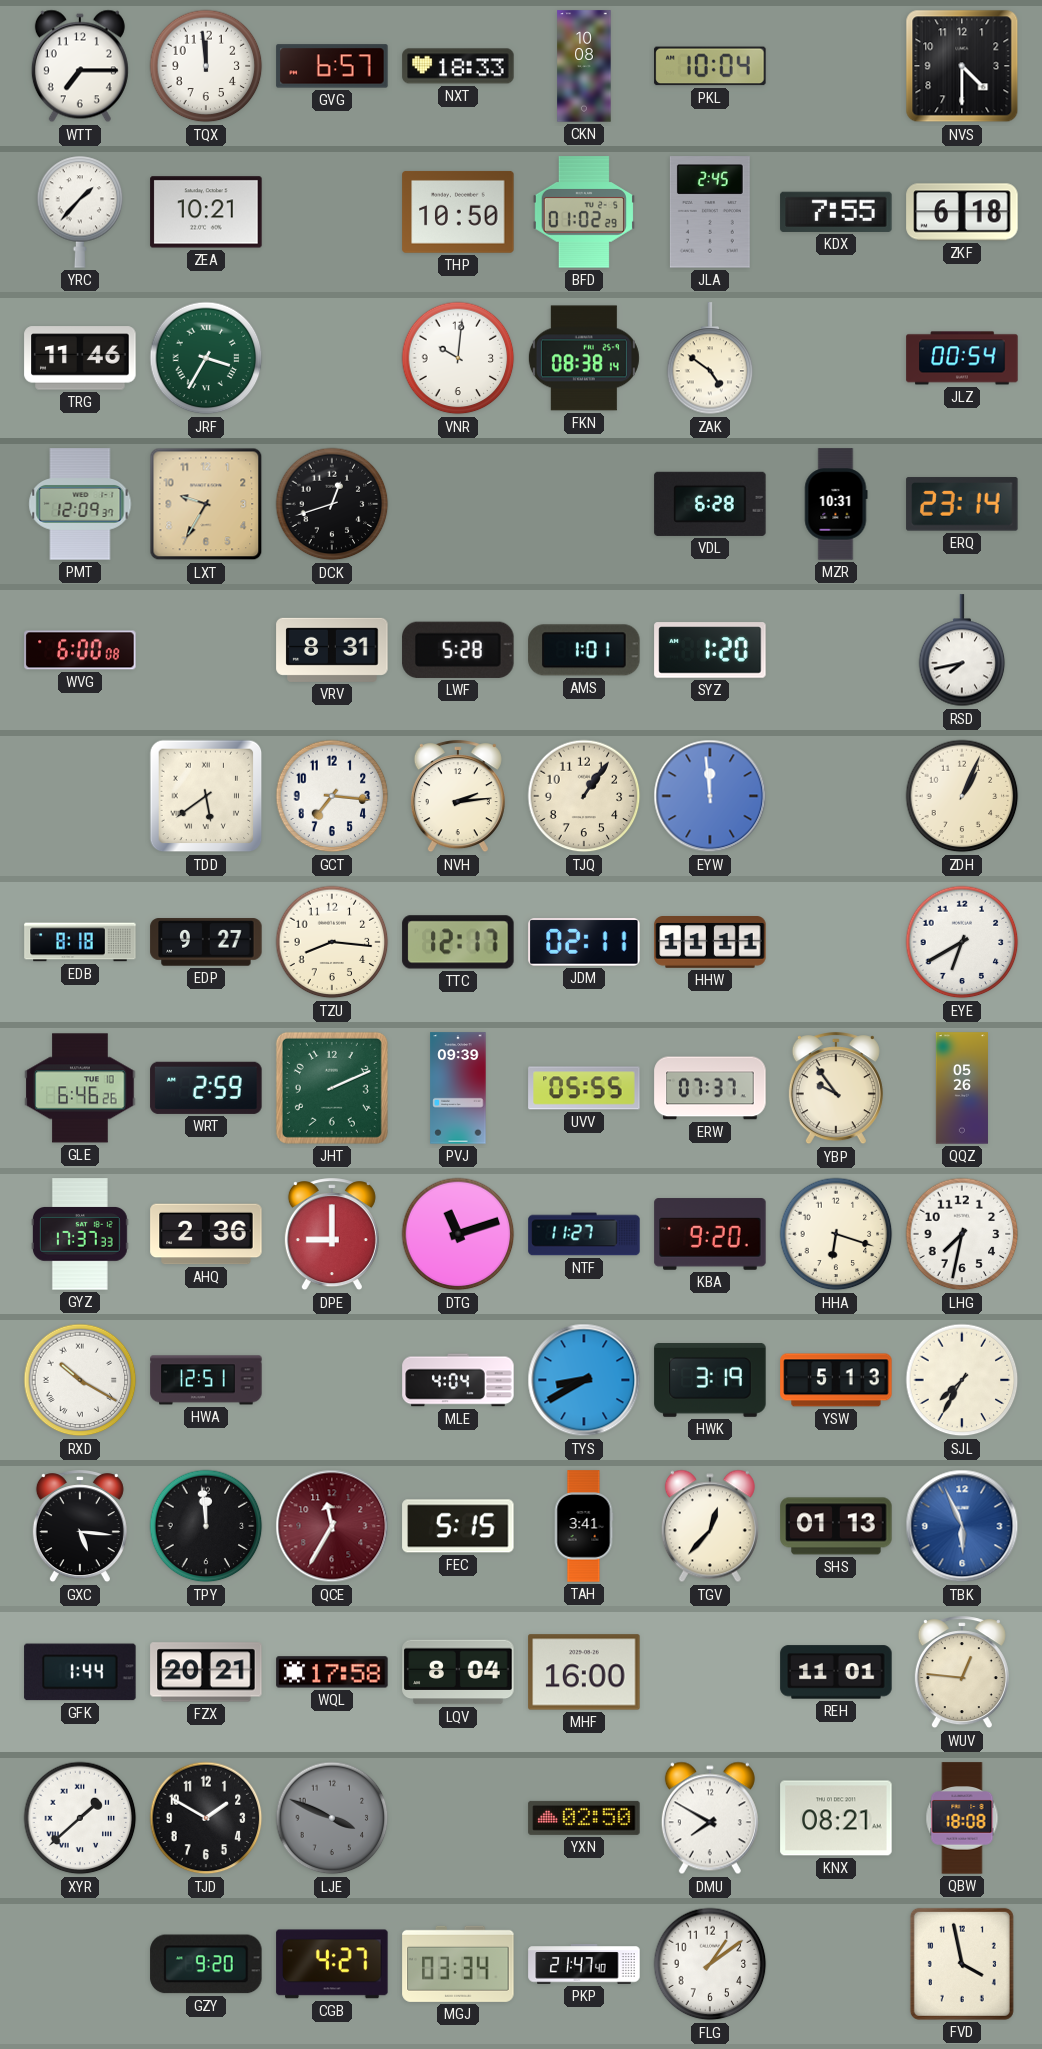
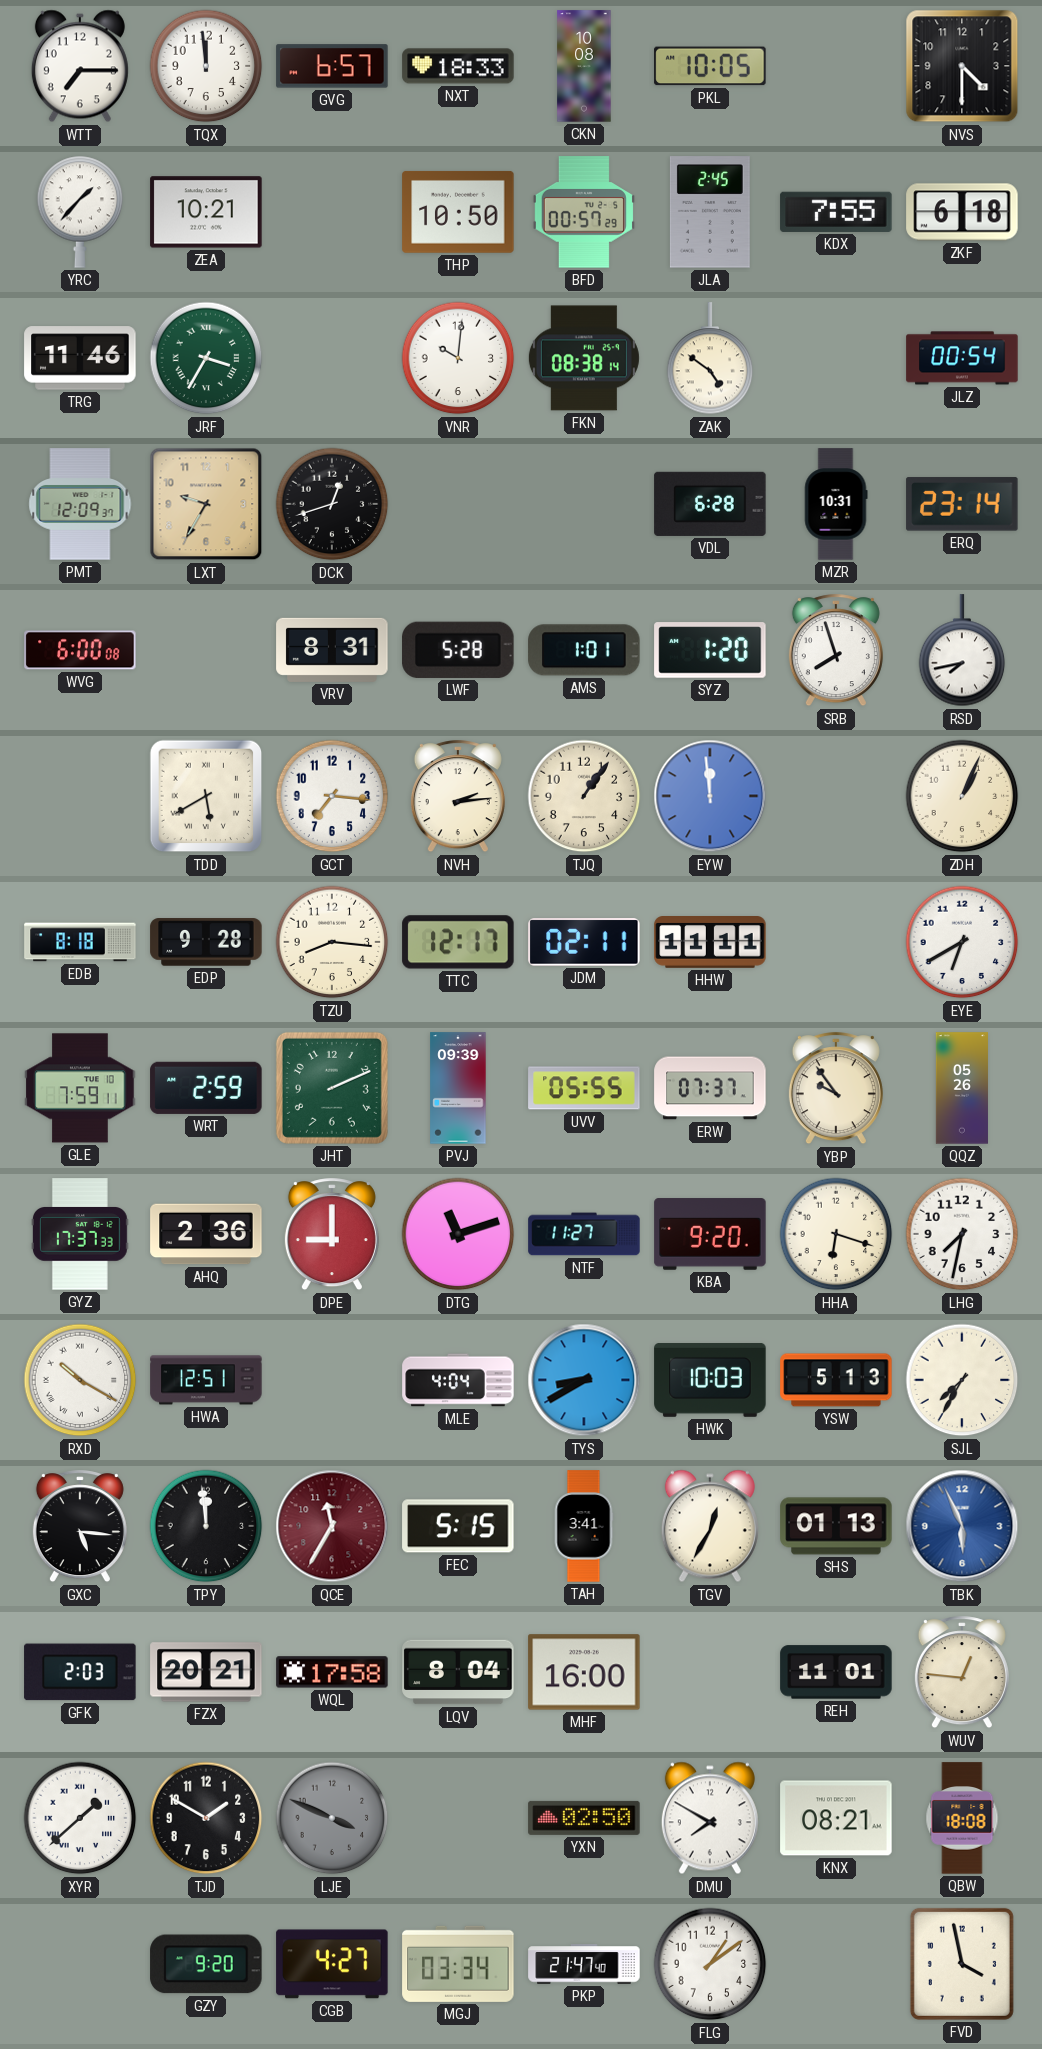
PKL: 10:04 -> 10:05
BFD: 01:02 -> 00:57
SRB: none -> 7:57
TDD: 5:39 -> 5:40
EDP: 9:27 -> 9:28
GLE: 6:46 -> 7:59
HWK: 3:19 -> 10:03
TGV: 12:37 -> 12:35
GFK: 1:44 -> 2:03
